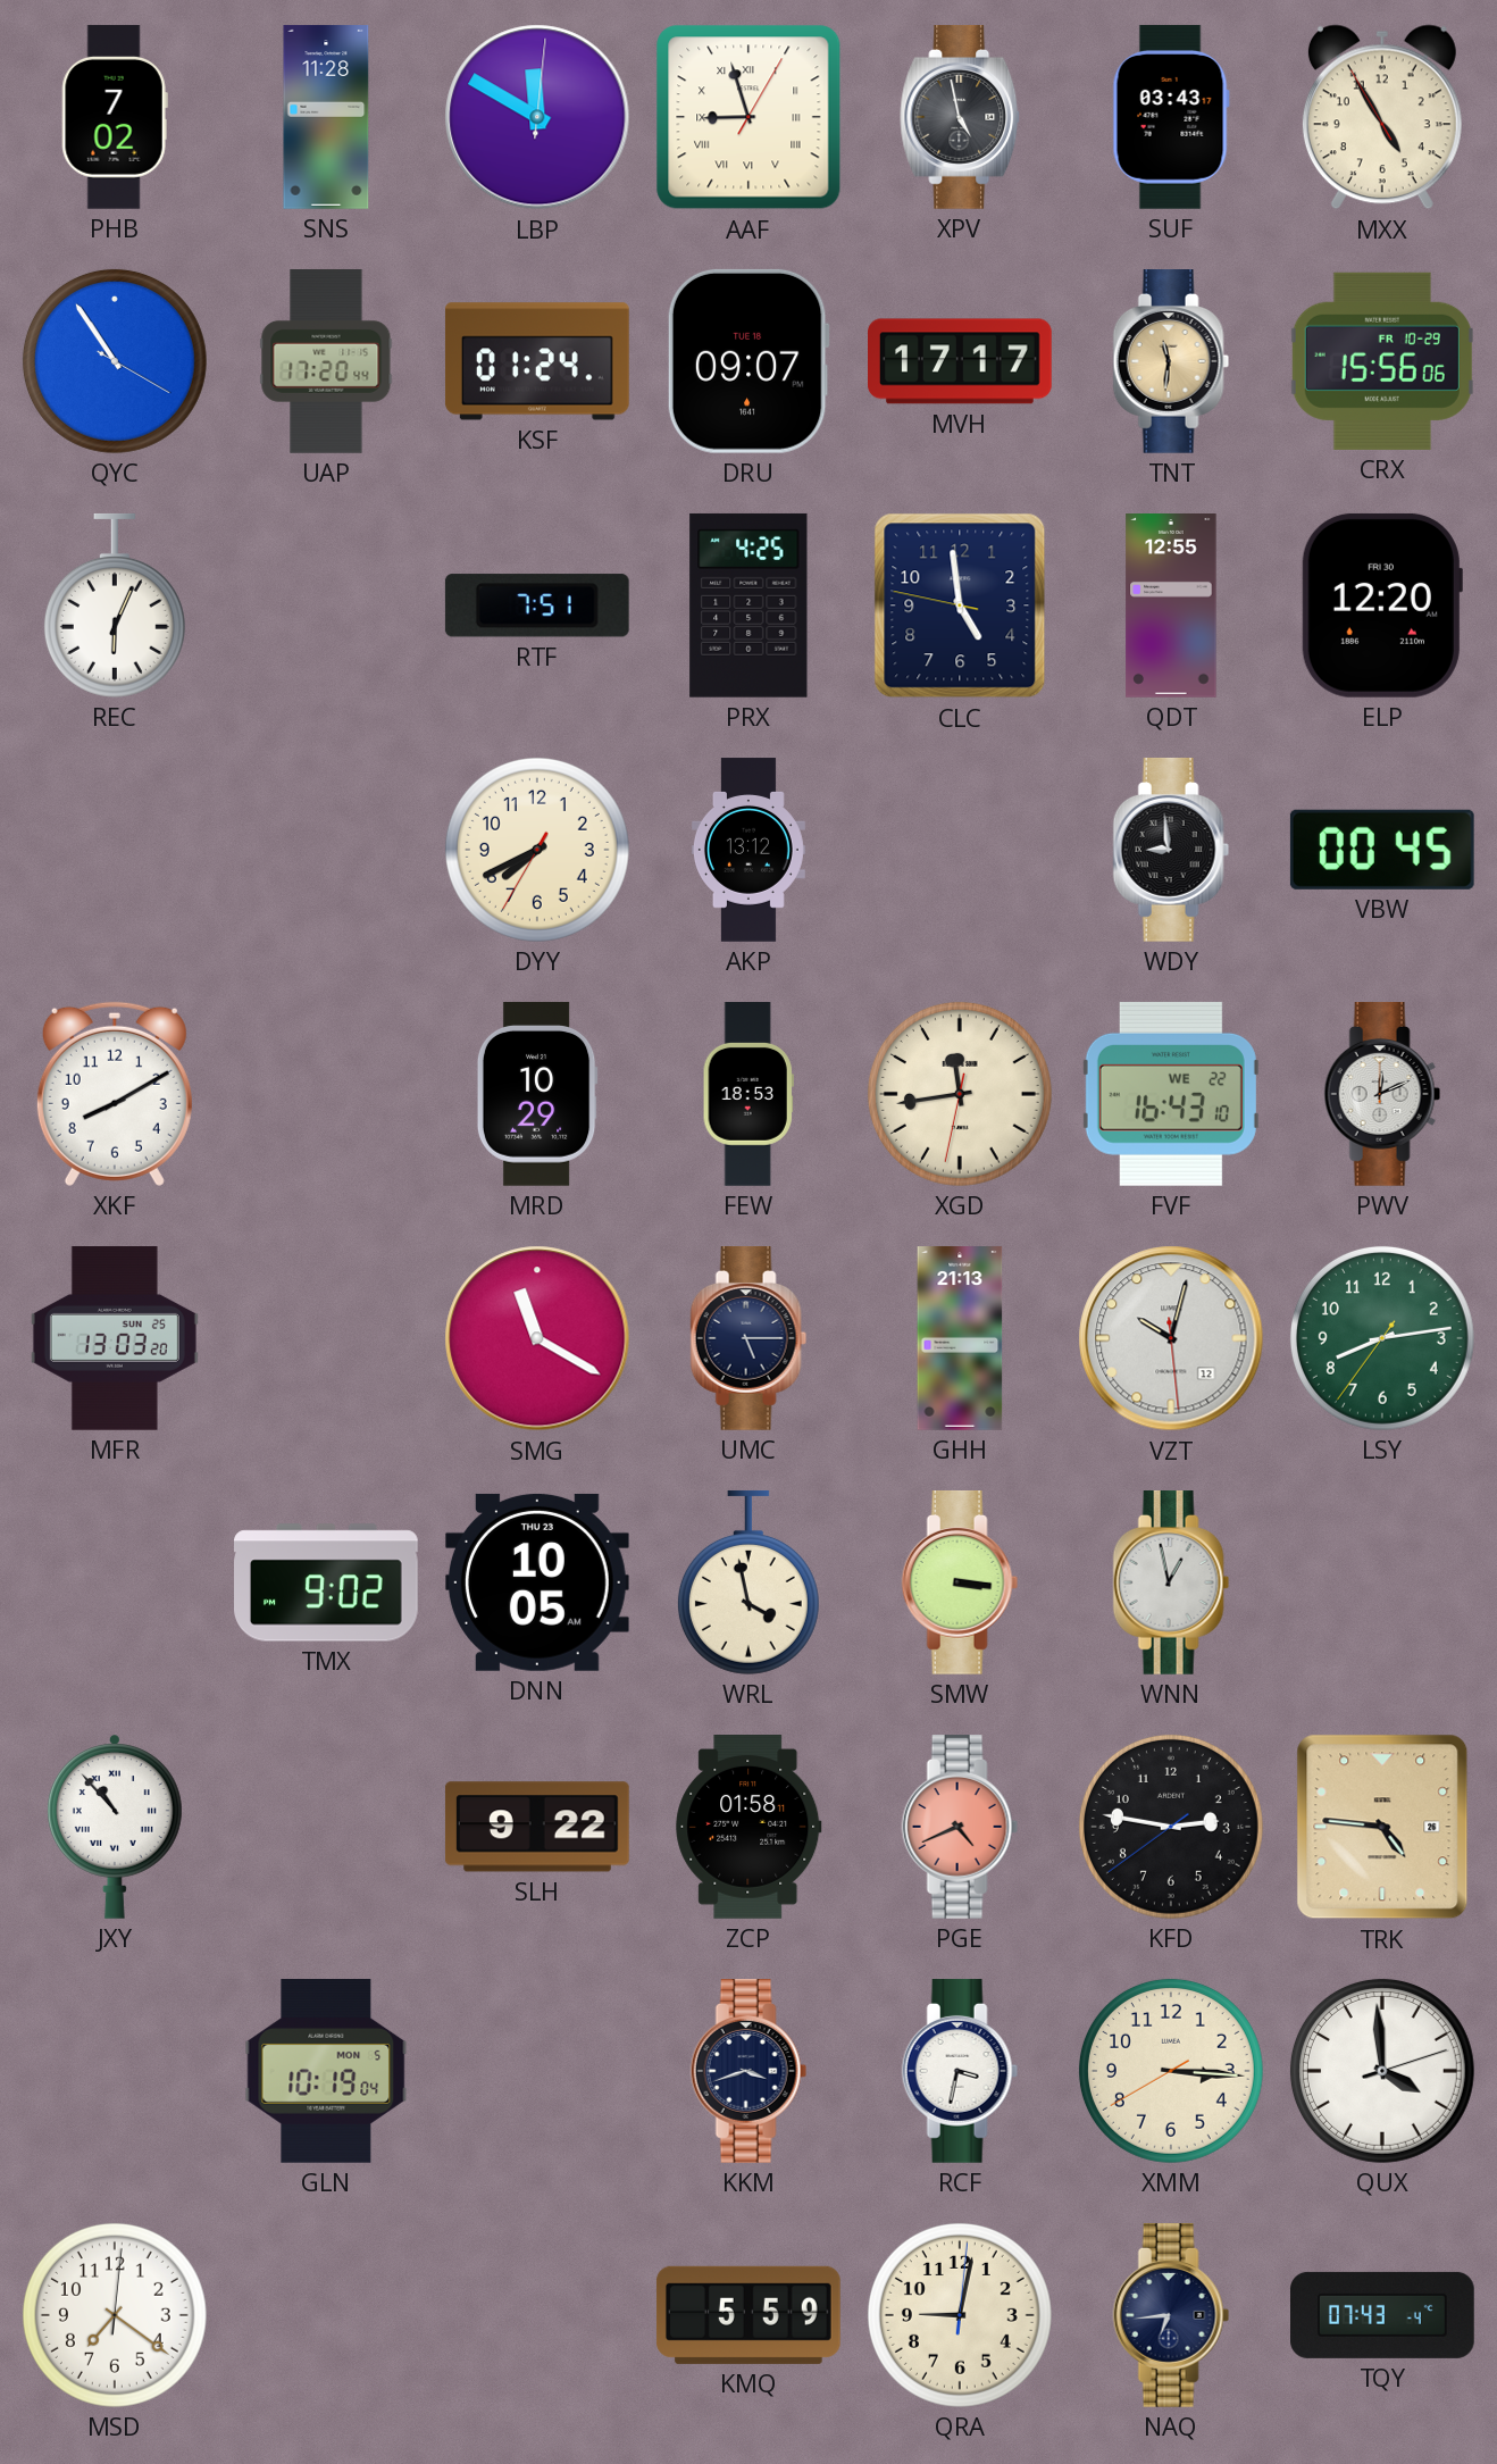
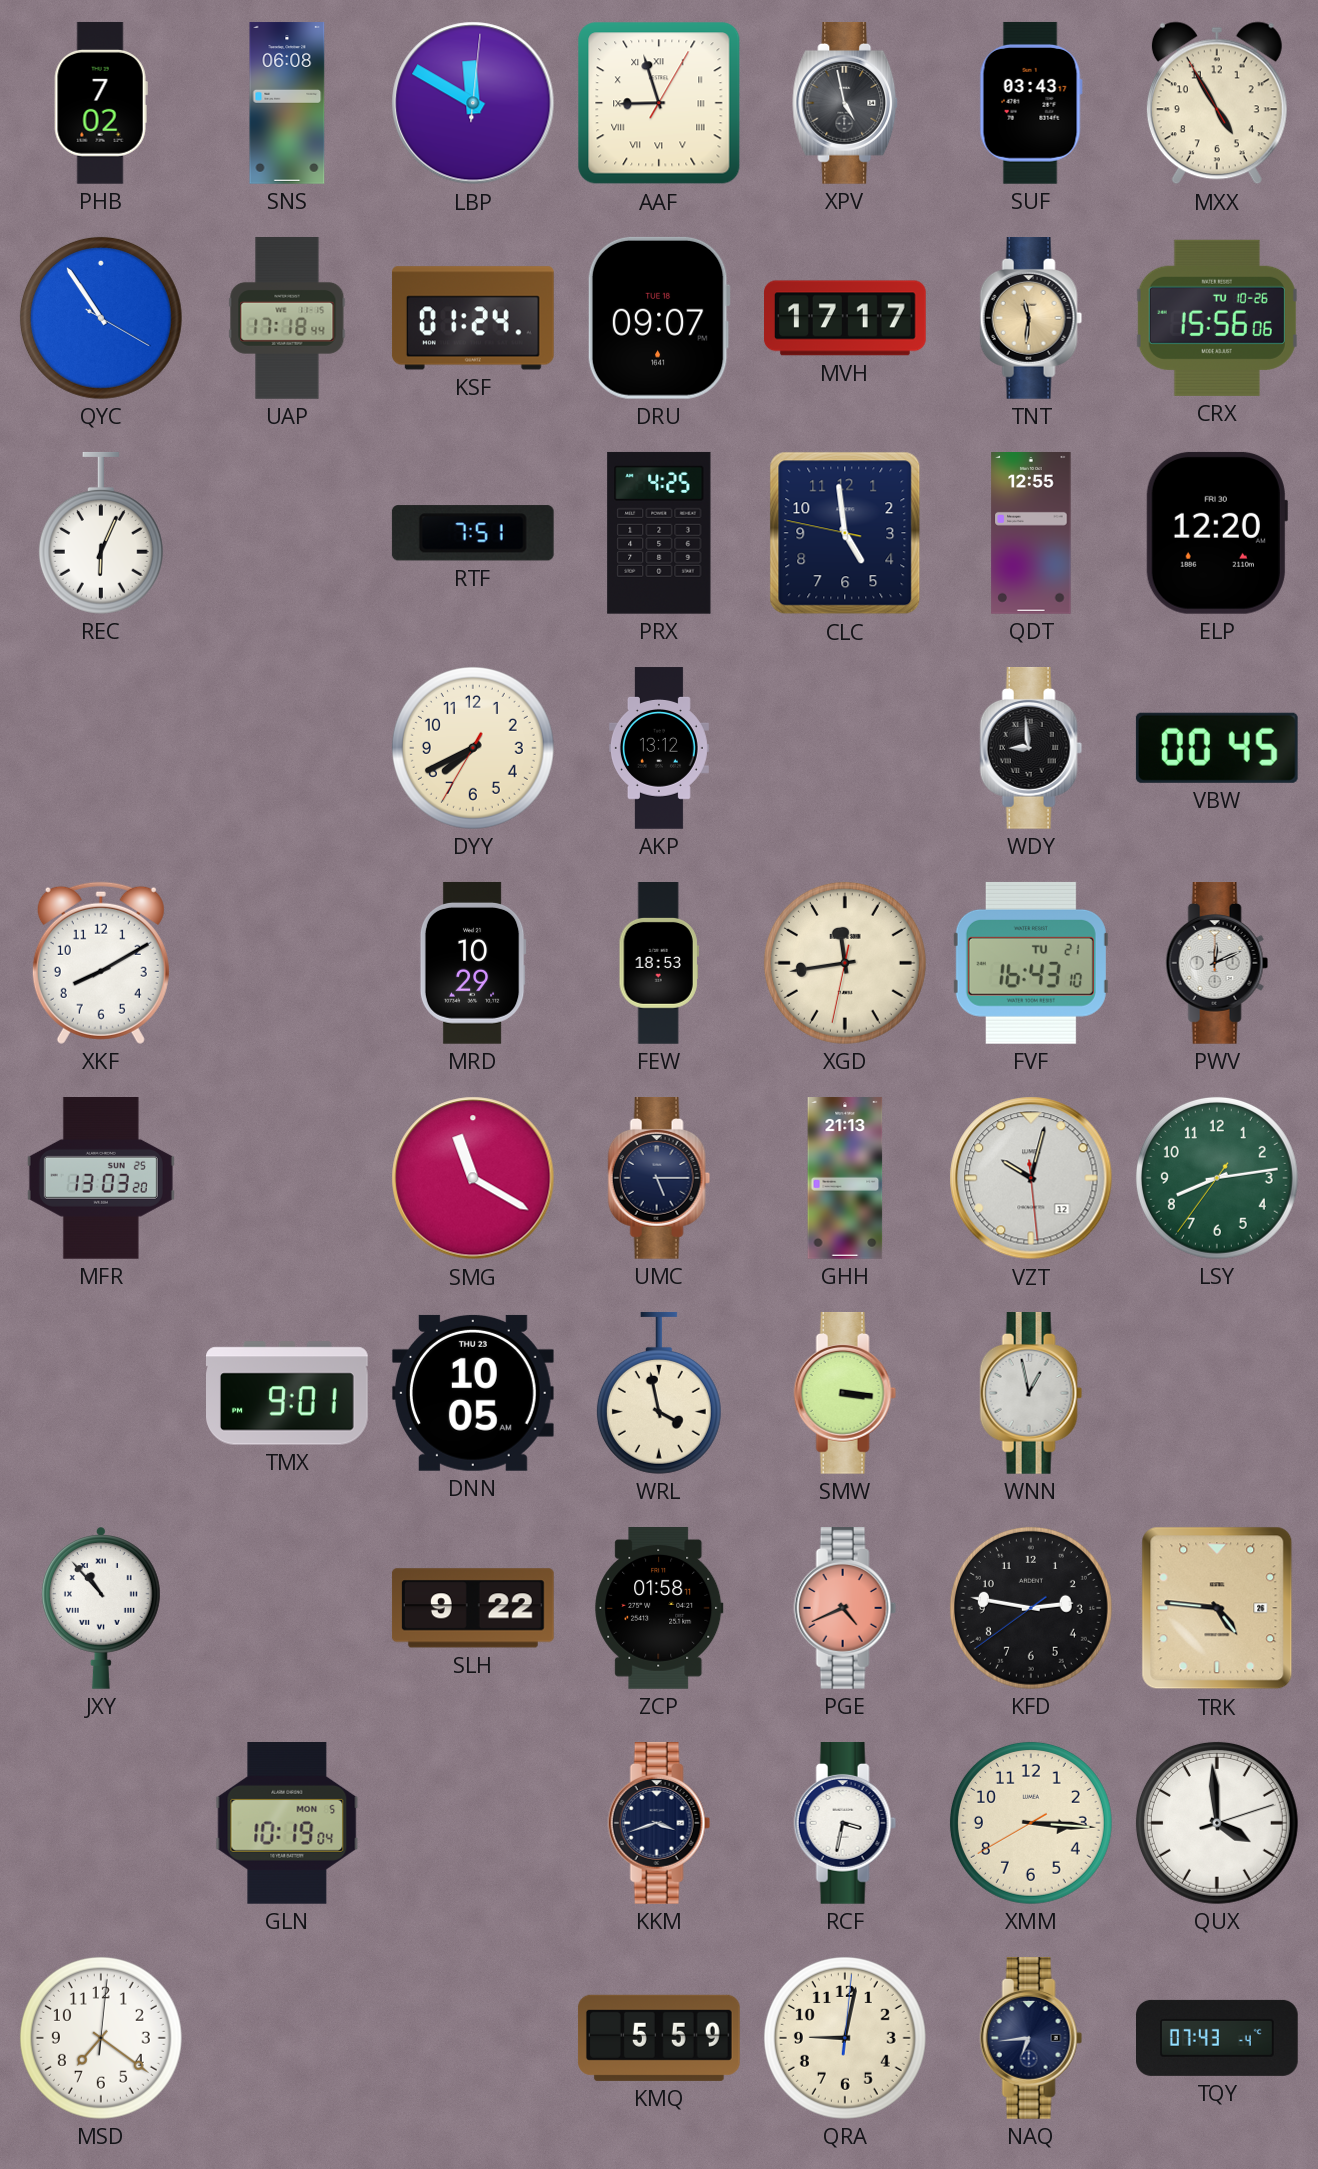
SNS: 11:28 -> 06:08
UAP: 17:20 -> 17:18
CRX date: FR 10-29 -> TU 10-26
FVF date: WE 22 -> TU 21
TMX: 9:02 -> 9:01
